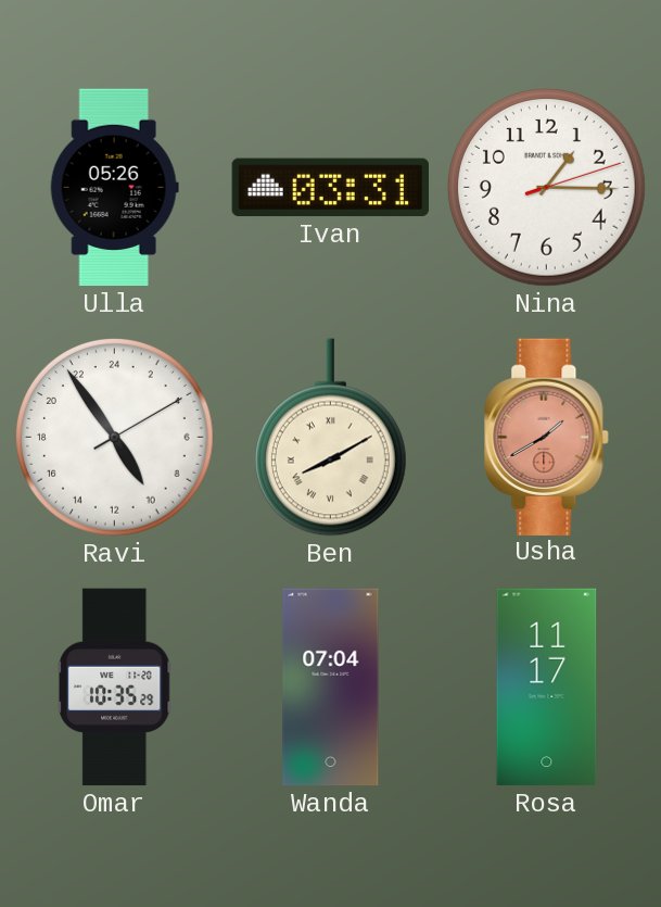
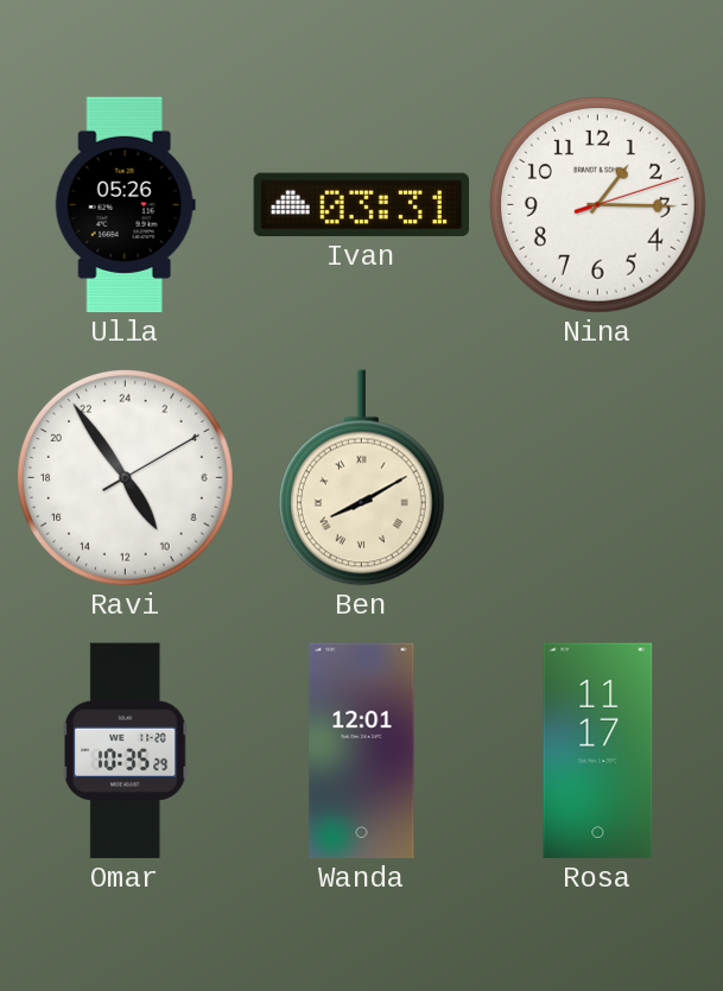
Usha: 1:40 -> none
Wanda: 07:04 -> 12:01
